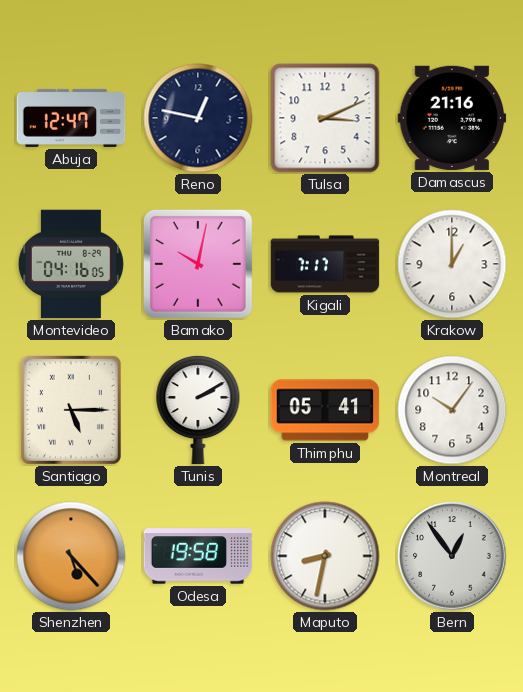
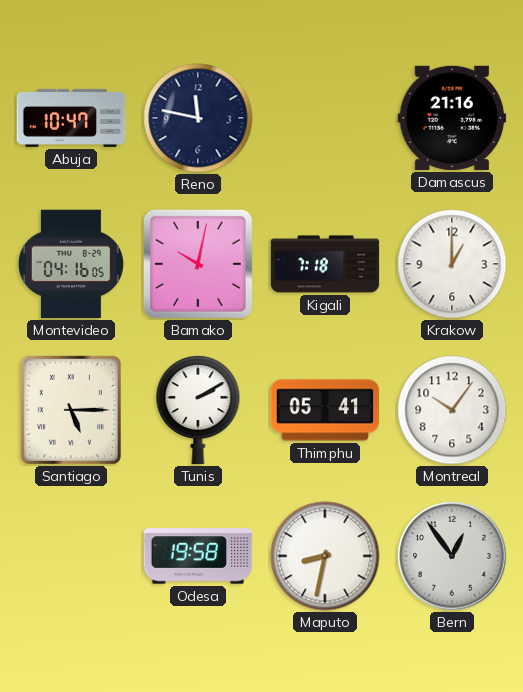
Abuja: 12:47 -> 10:47
Reno: 12:47 -> 11:47
Tulsa: 3:11 -> none
Kigali: 7:17 -> 7:18
Shenzhen: 5:23 -> none
